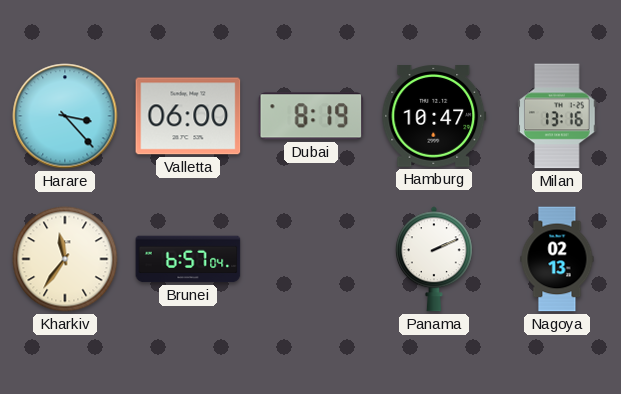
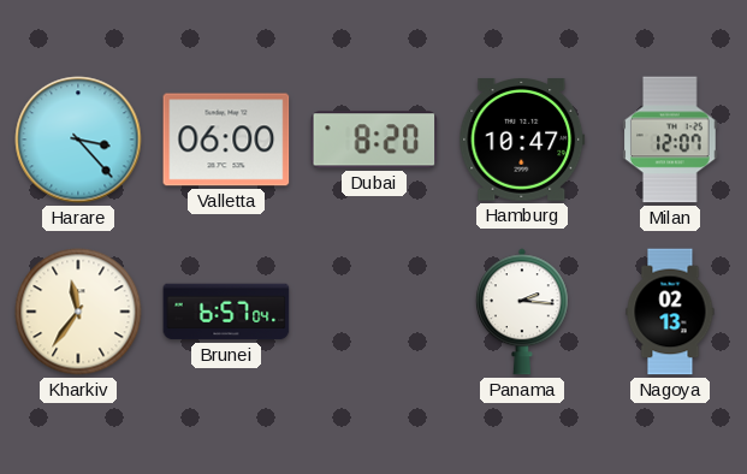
Dubai: 8:19 -> 8:20
Milan: 13:16 -> 12:07
Panama: 2:11 -> 2:16
